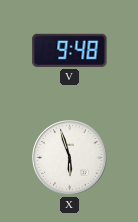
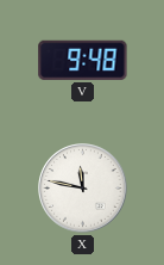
X: 5:57 -> 11:47
